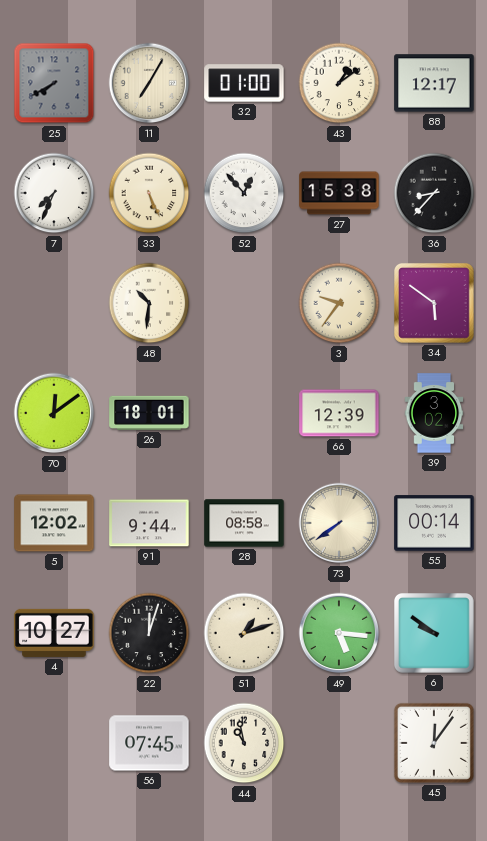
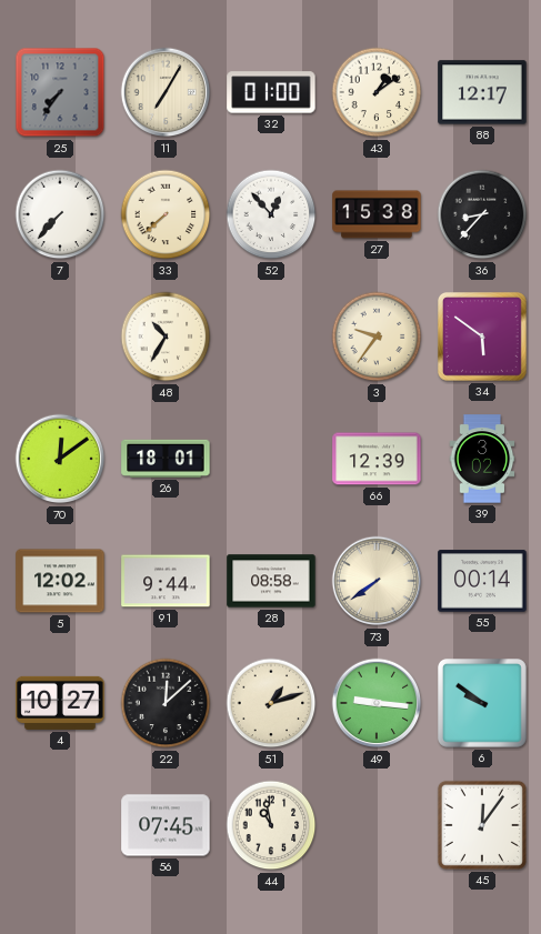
25: 7:40 -> 7:36
7: 7:34 -> 7:37
33: 5:26 -> 7:38
48: 10:31 -> 10:35
22: 12:03 -> 12:08
49: 5:16 -> 9:16
